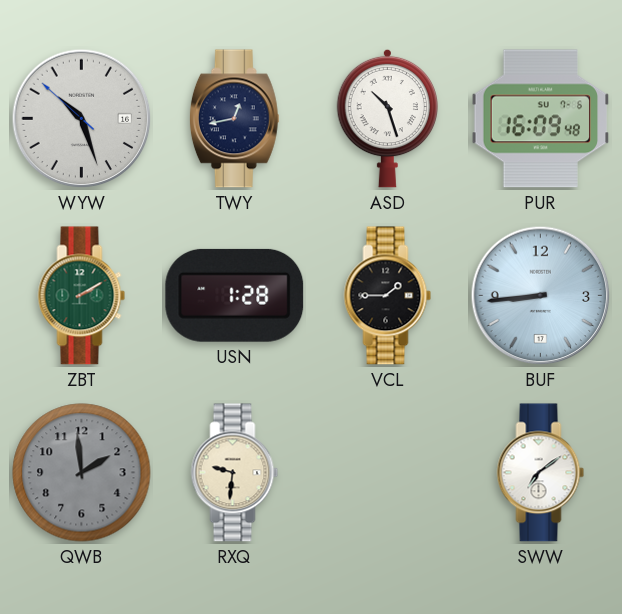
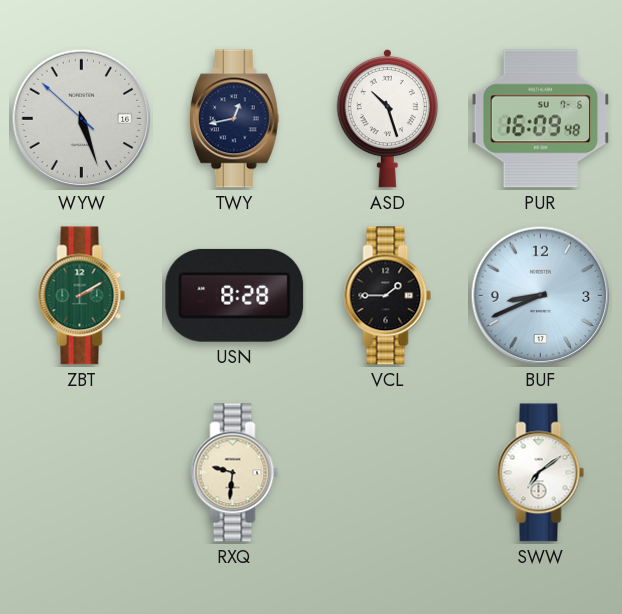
WYW: 10:26 -> 5:26
USN: 1:28 -> 8:28
BUF: 8:44 -> 8:41
QWB: 1:59 -> none
